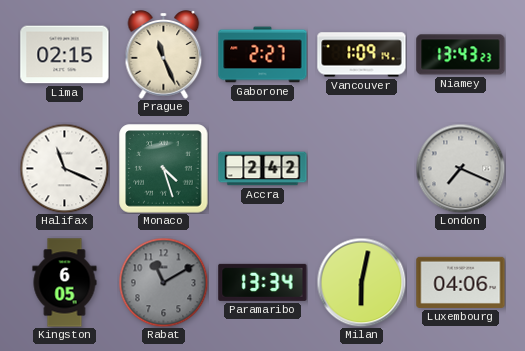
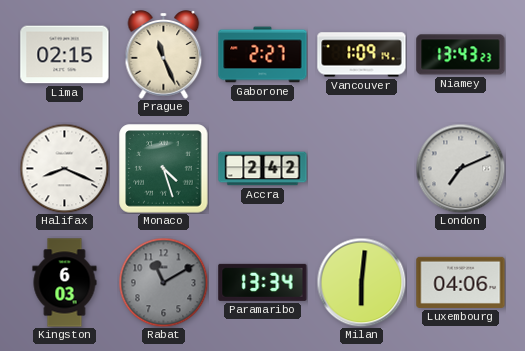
Halifax: 11:19 -> 8:19
London: 7:19 -> 7:11
Kingston: 6:05 -> 6:03
Milan: 6:02 -> 6:01
